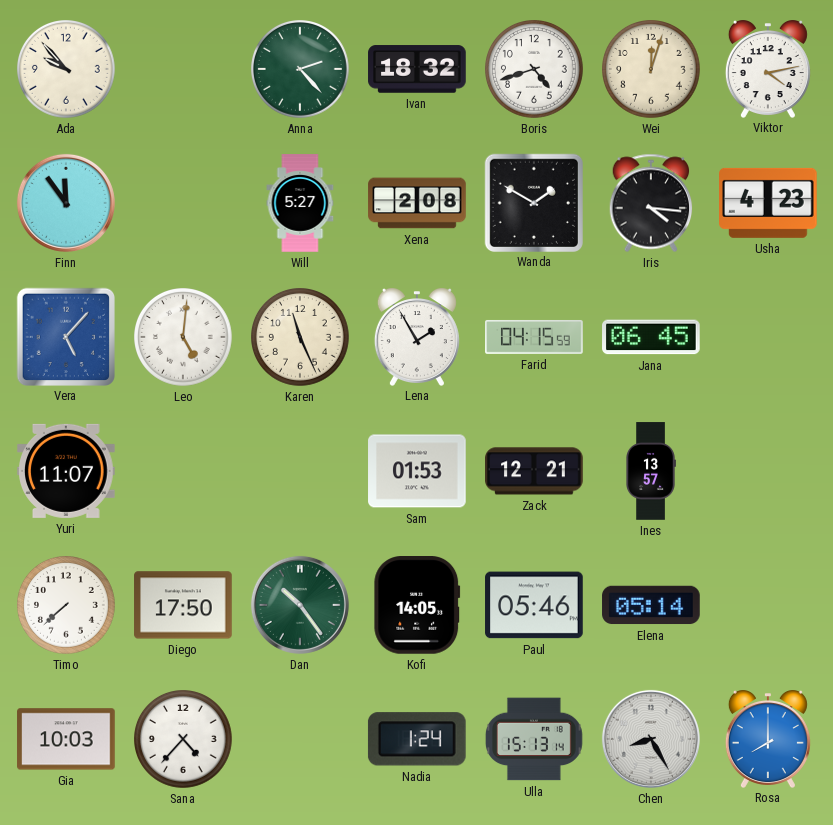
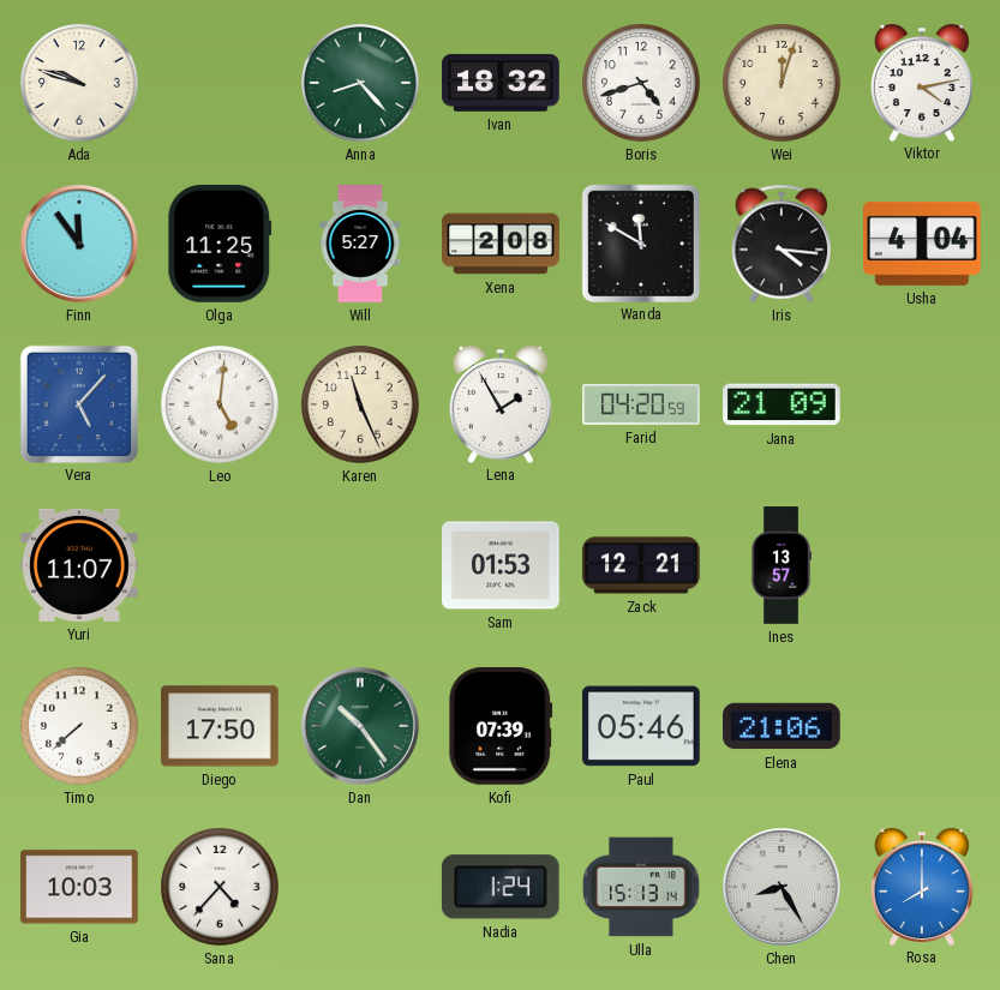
Ada: 9:53 -> 9:48
Anna: 2:23 -> 8:23
Olga: none -> 11:25
Wanda: 1:50 -> 11:50
Usha: 4:23 -> 4:04
Farid: 04:15 -> 04:20
Jana: 06:45 -> 21:09
Kofi: 14:05 -> 07:39
Elena: 05:14 -> 21:06
